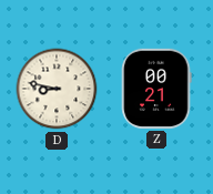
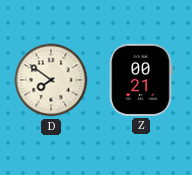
D: 8:47 -> 7:51
